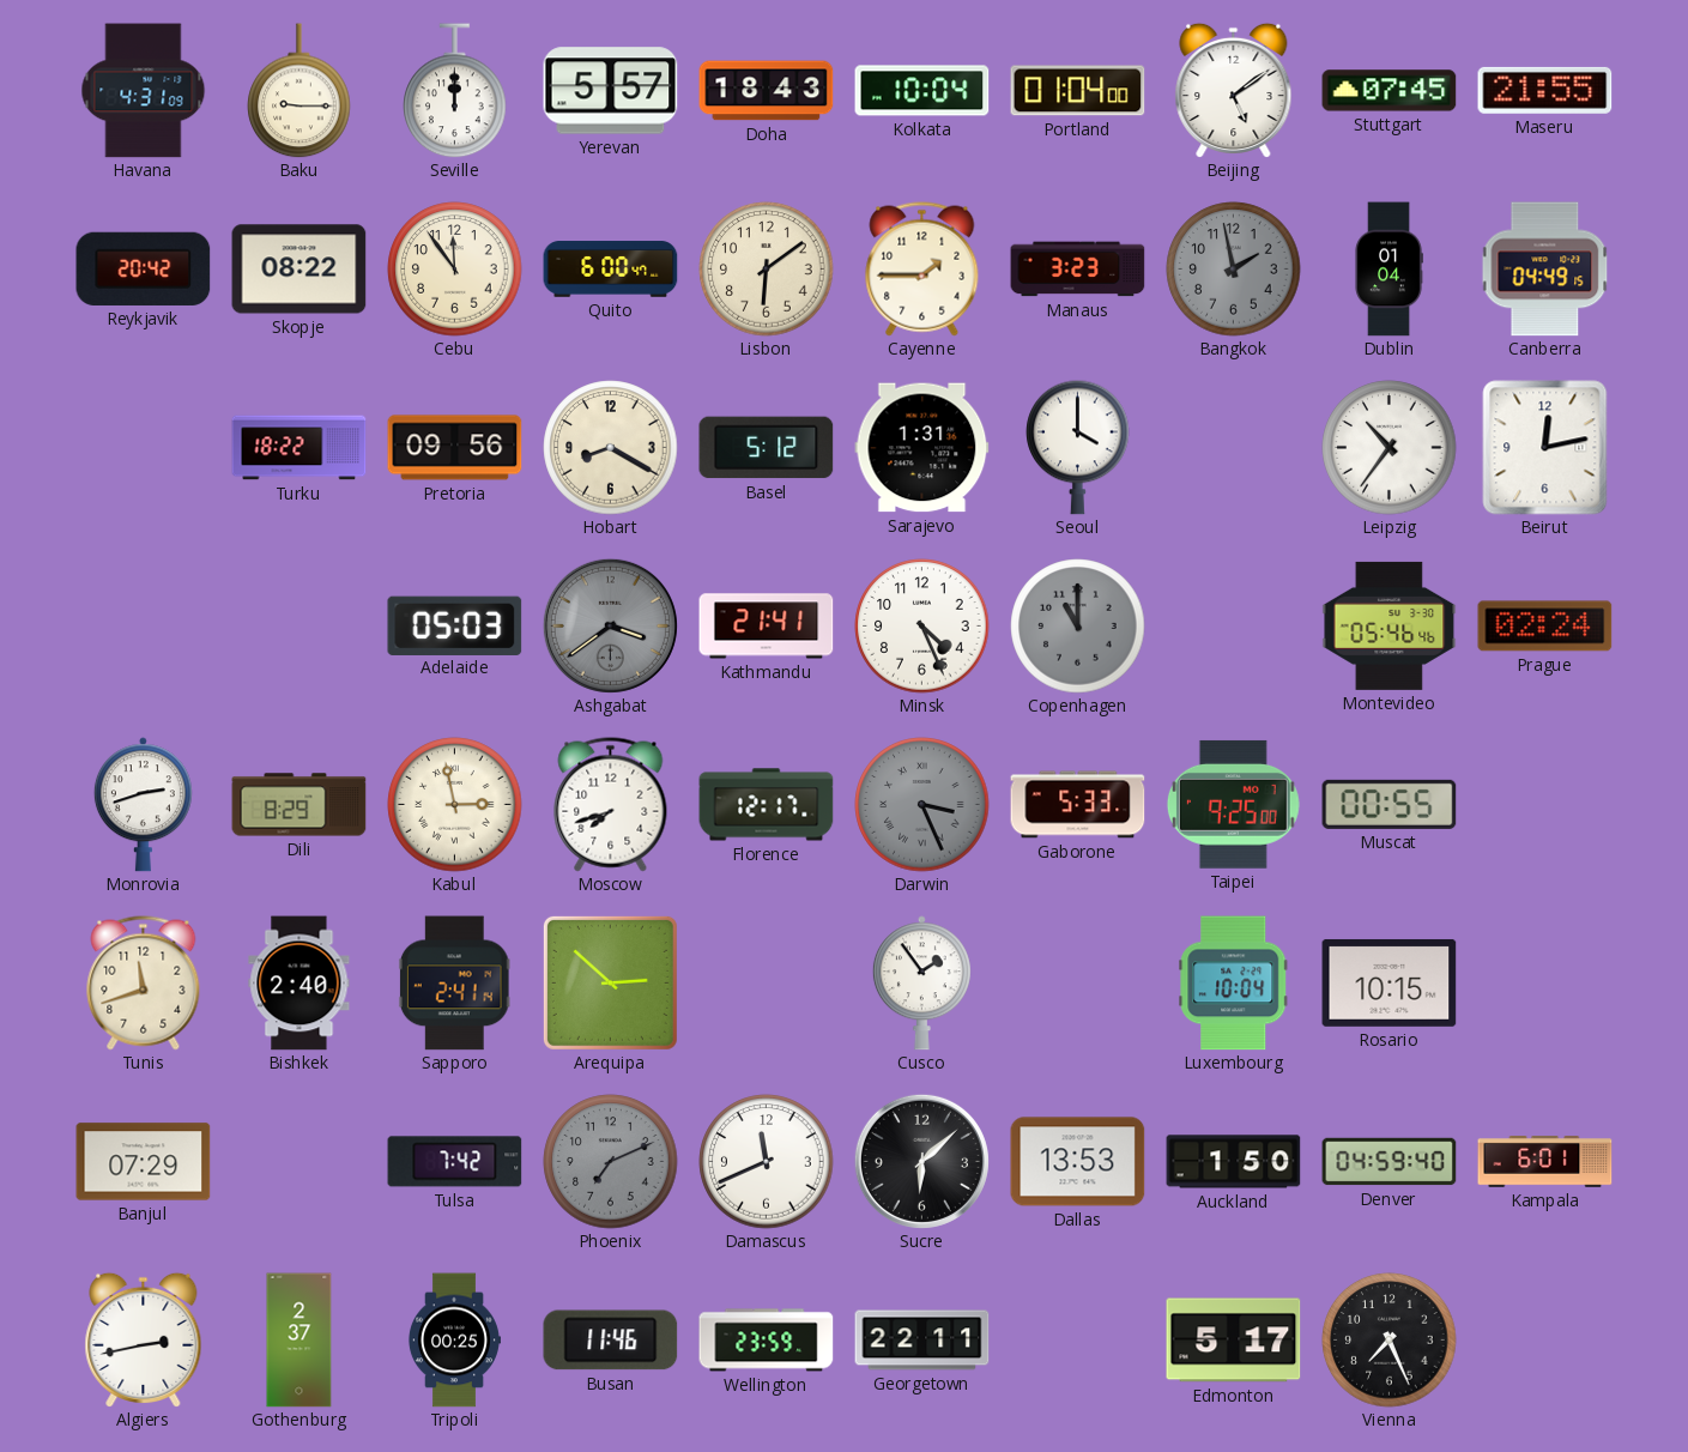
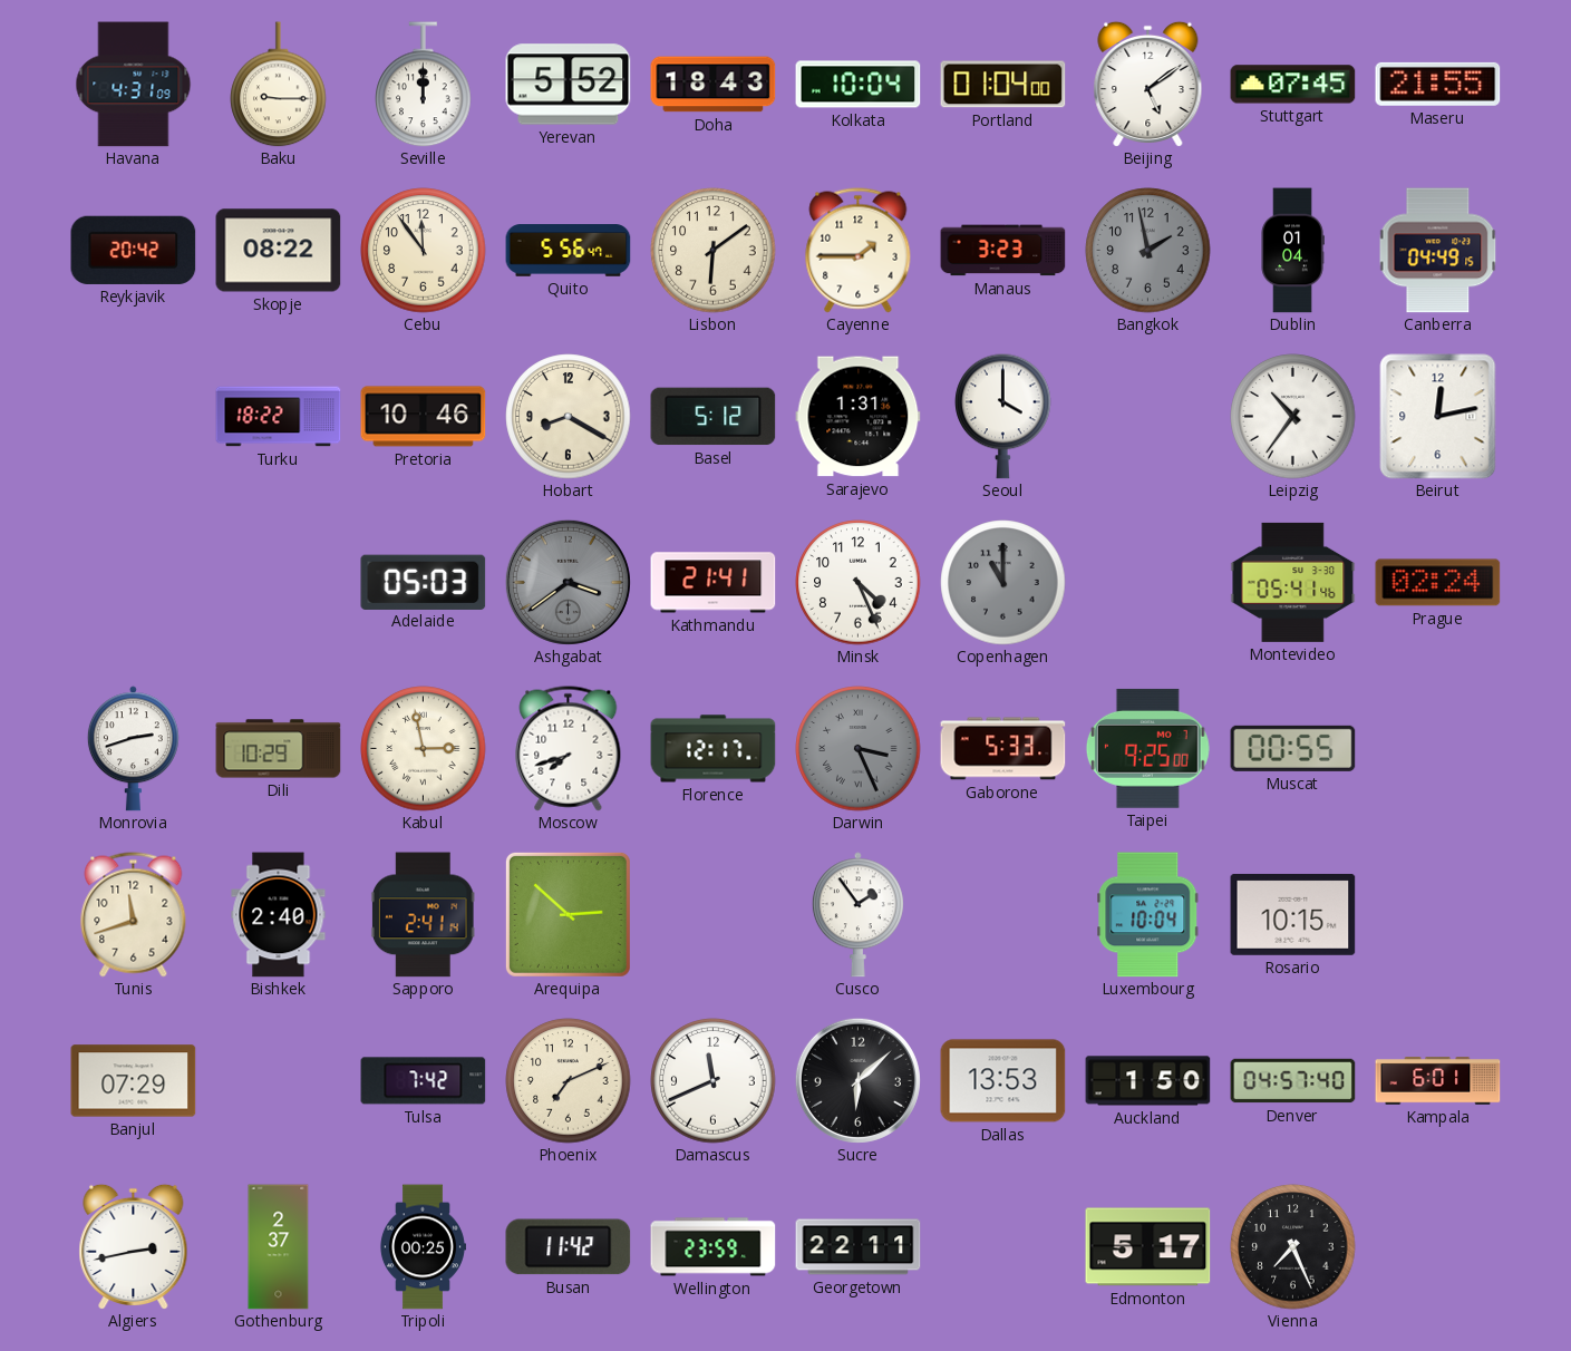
Yerevan: 5:57 -> 5:52
Quito: 6:00 -> 5:56
Pretoria: 09:56 -> 10:46
Montevideo: 05:46 -> 05:41
Dili: 8:29 -> 10:29
Phoenix dial: grey -> cream
Denver: 04:59 -> 04:57
Busan: 11:46 -> 11:42
